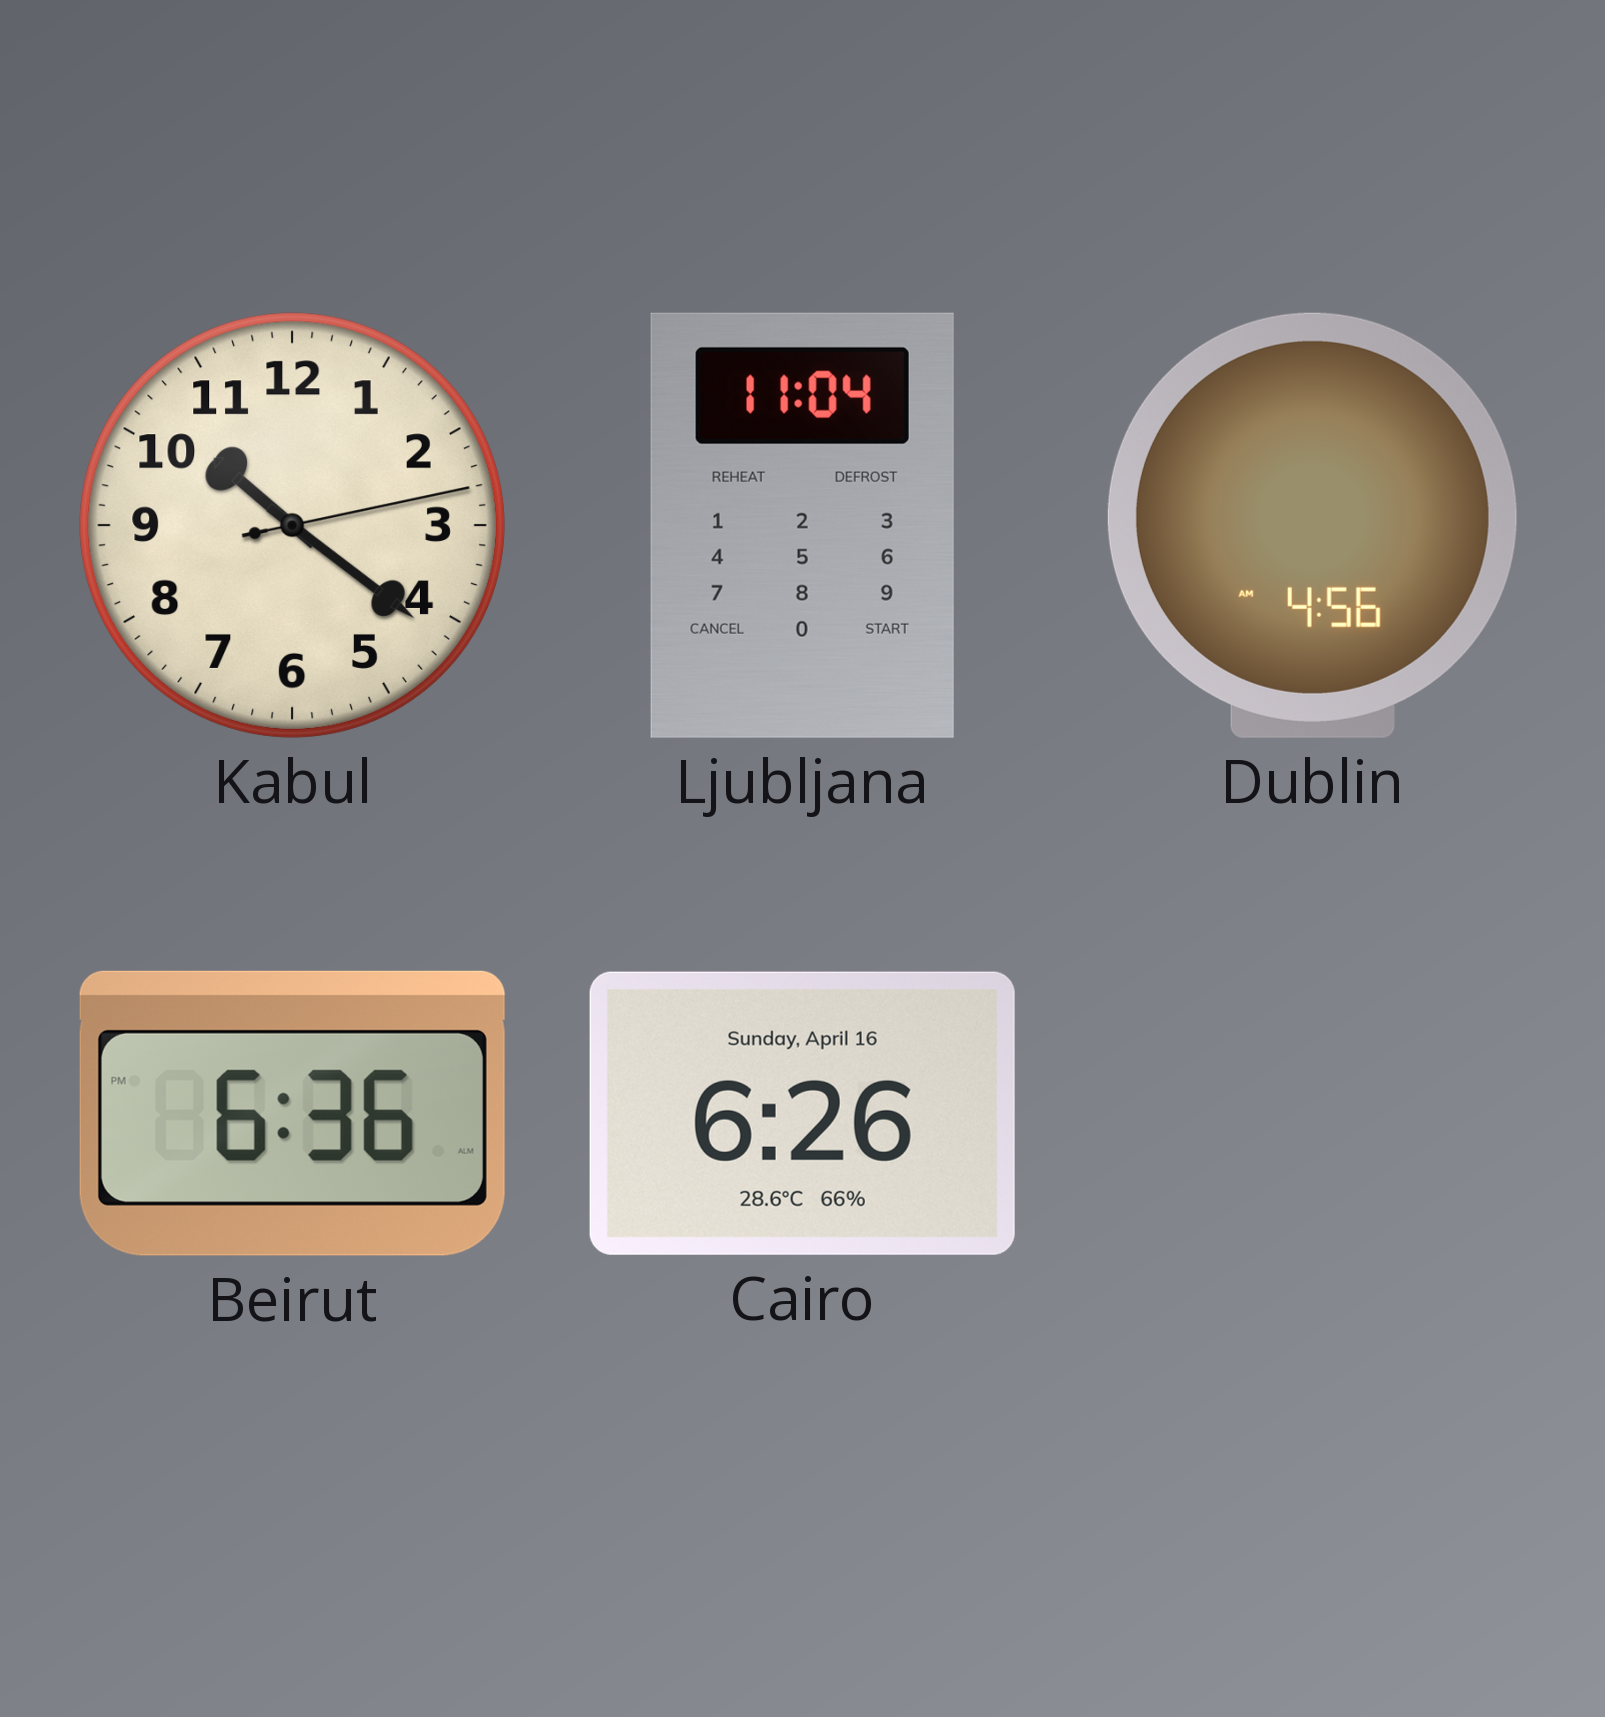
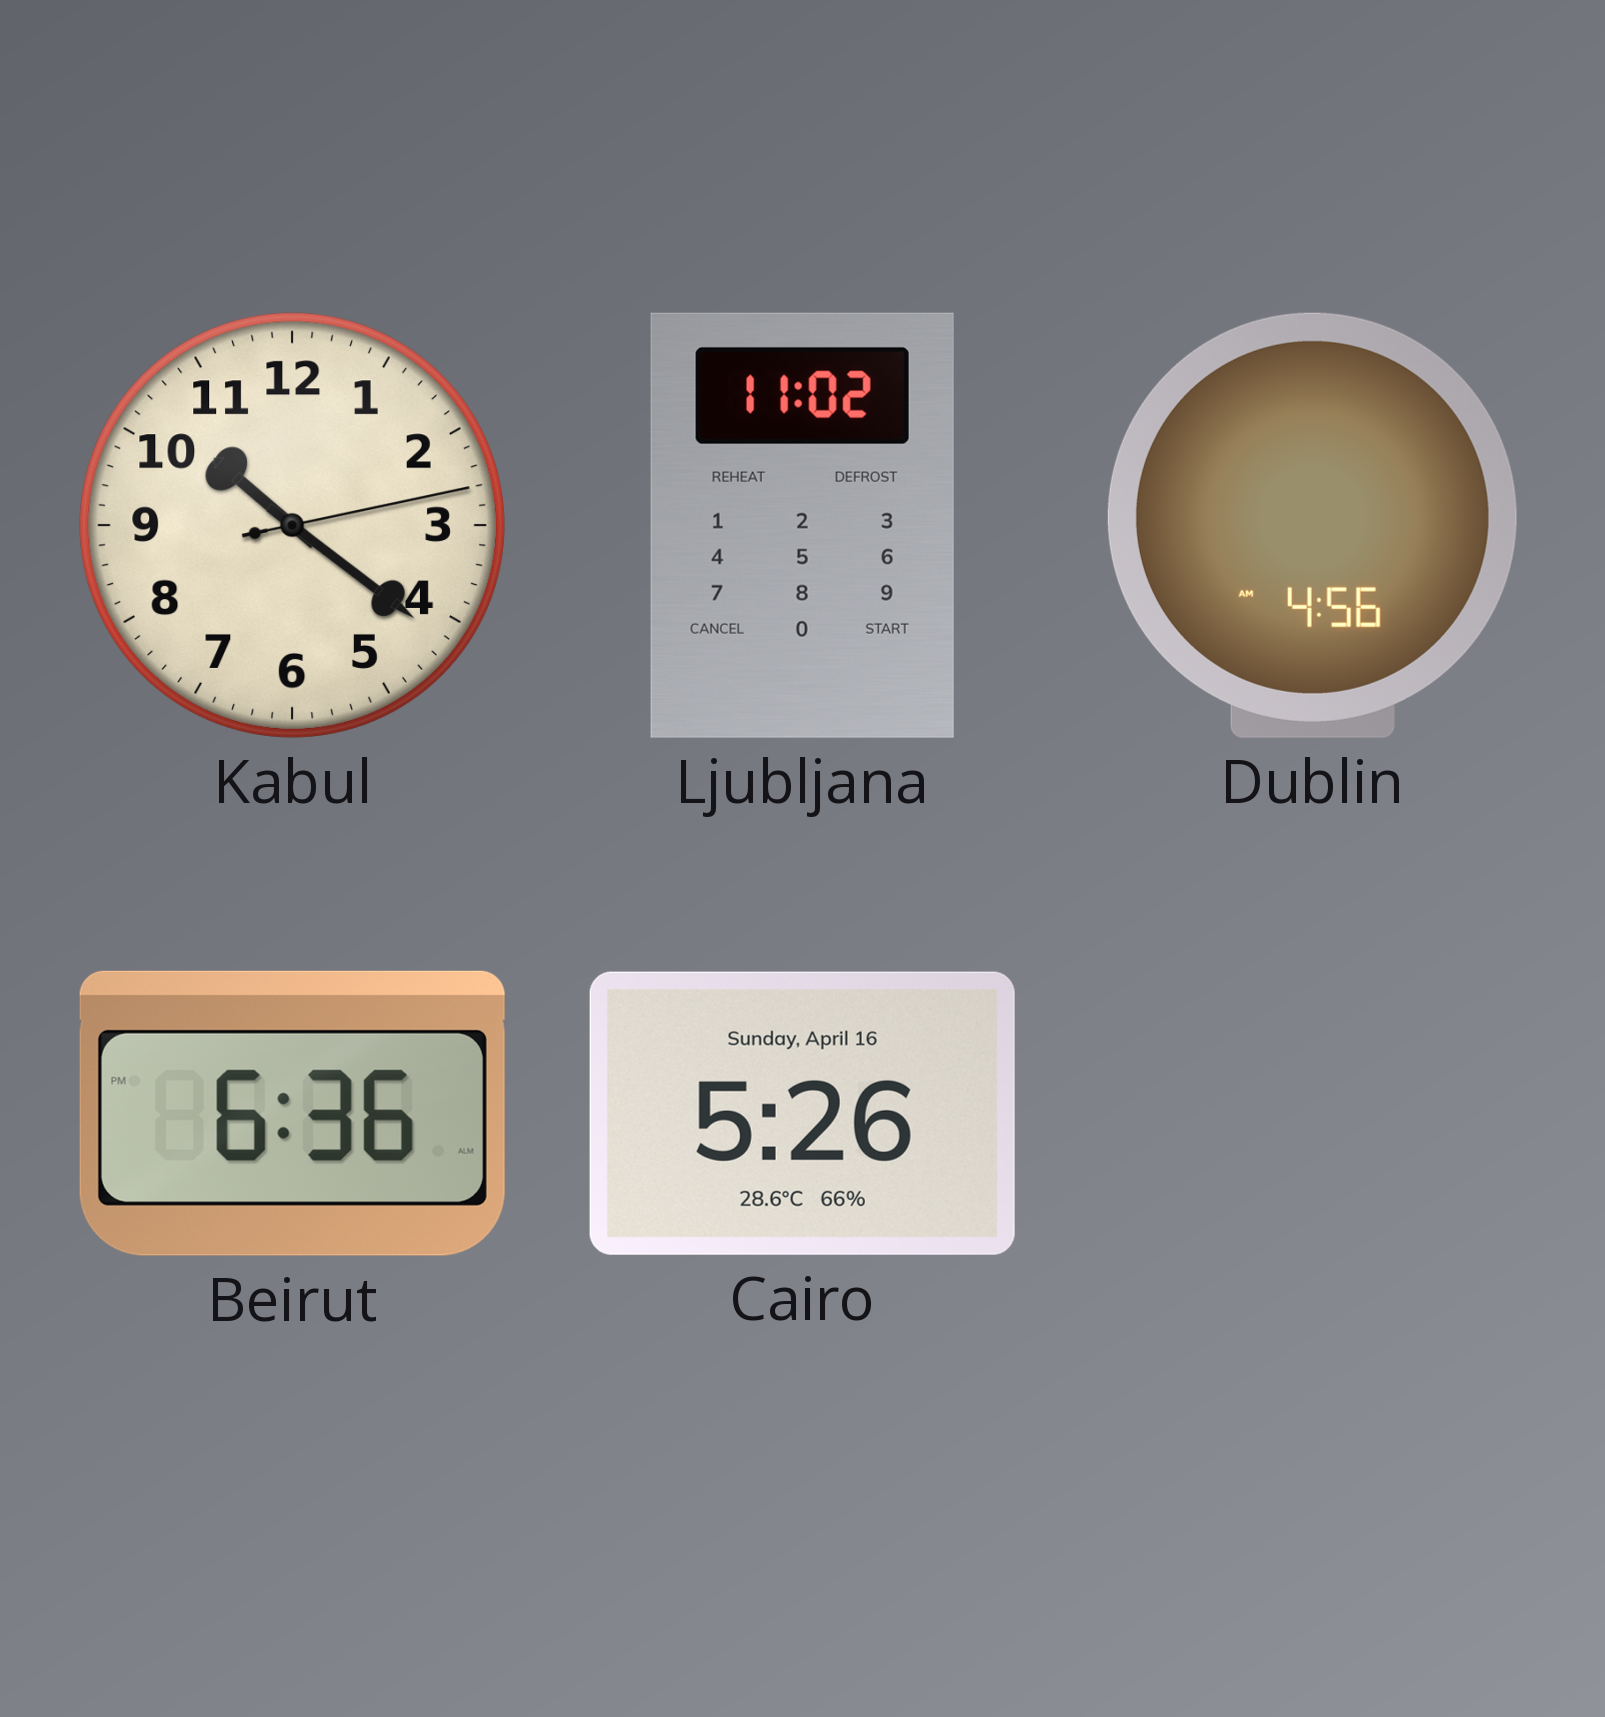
Ljubljana: 11:04 -> 11:02
Cairo: 6:26 -> 5:26
